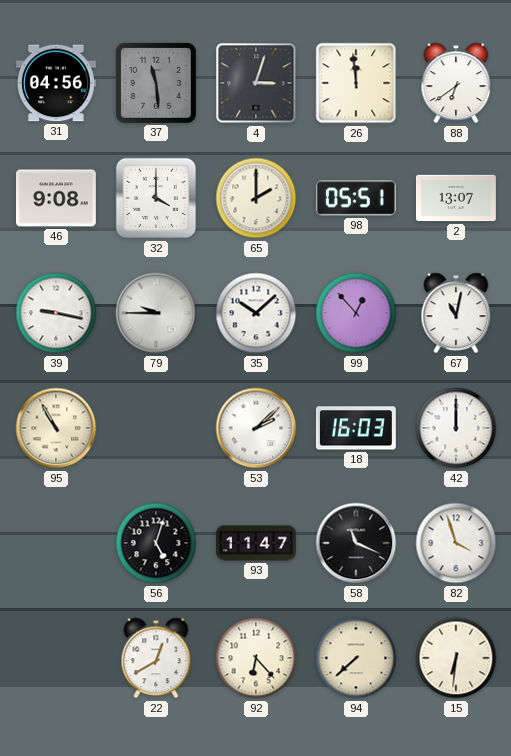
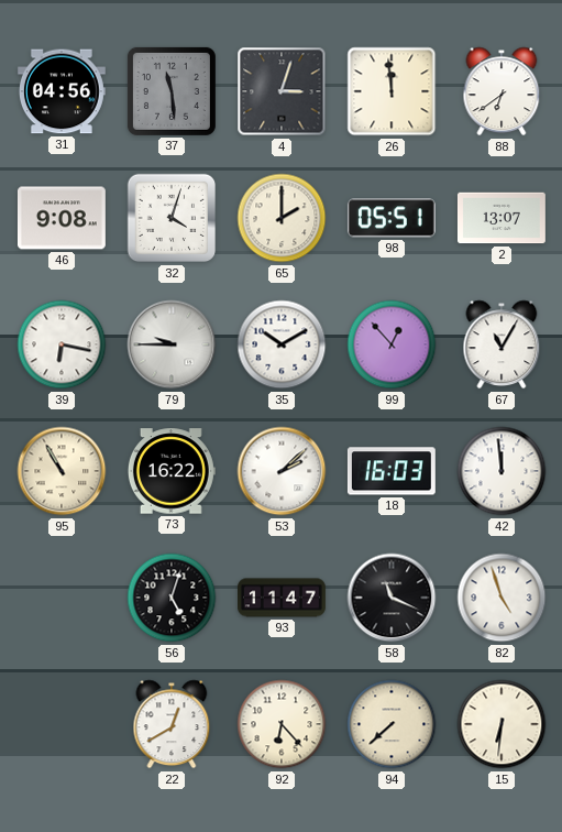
32: 4:00 -> 4:03
39: 9:17 -> 6:17
35: 10:08 -> 10:10
67: 11:02 -> 11:05
73: none -> 16:22
42: 12:00 -> 11:59
82: 3:57 -> 4:57
